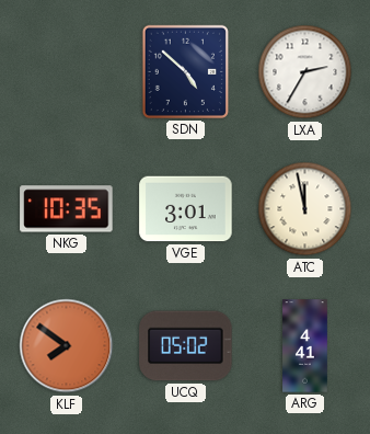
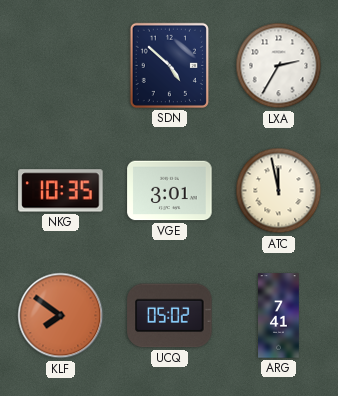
ARG: 4:41 -> 7:41
